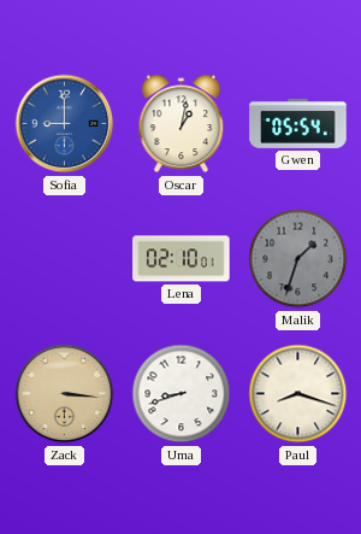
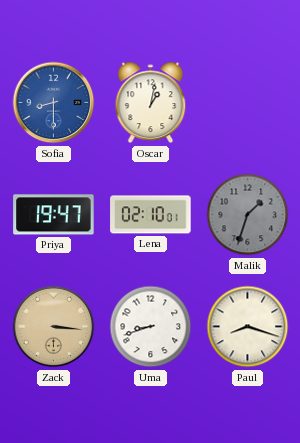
Sofia: 9:00 -> 8:30
Gwen: 05:54 -> none
Priya: none -> 19:47
